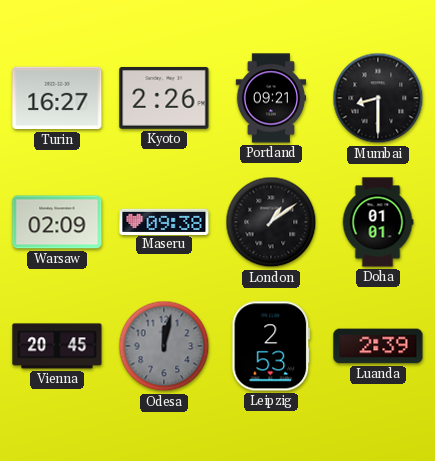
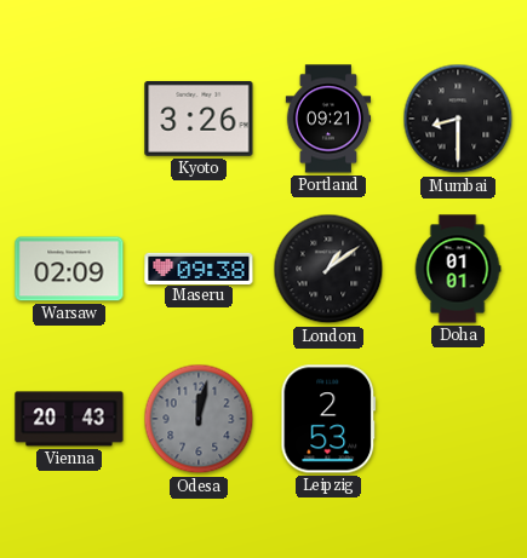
Turin: 16:27 -> none
Kyoto: 2:26 -> 3:26
Vienna: 20:45 -> 20:43
Luanda: 2:39 -> none
